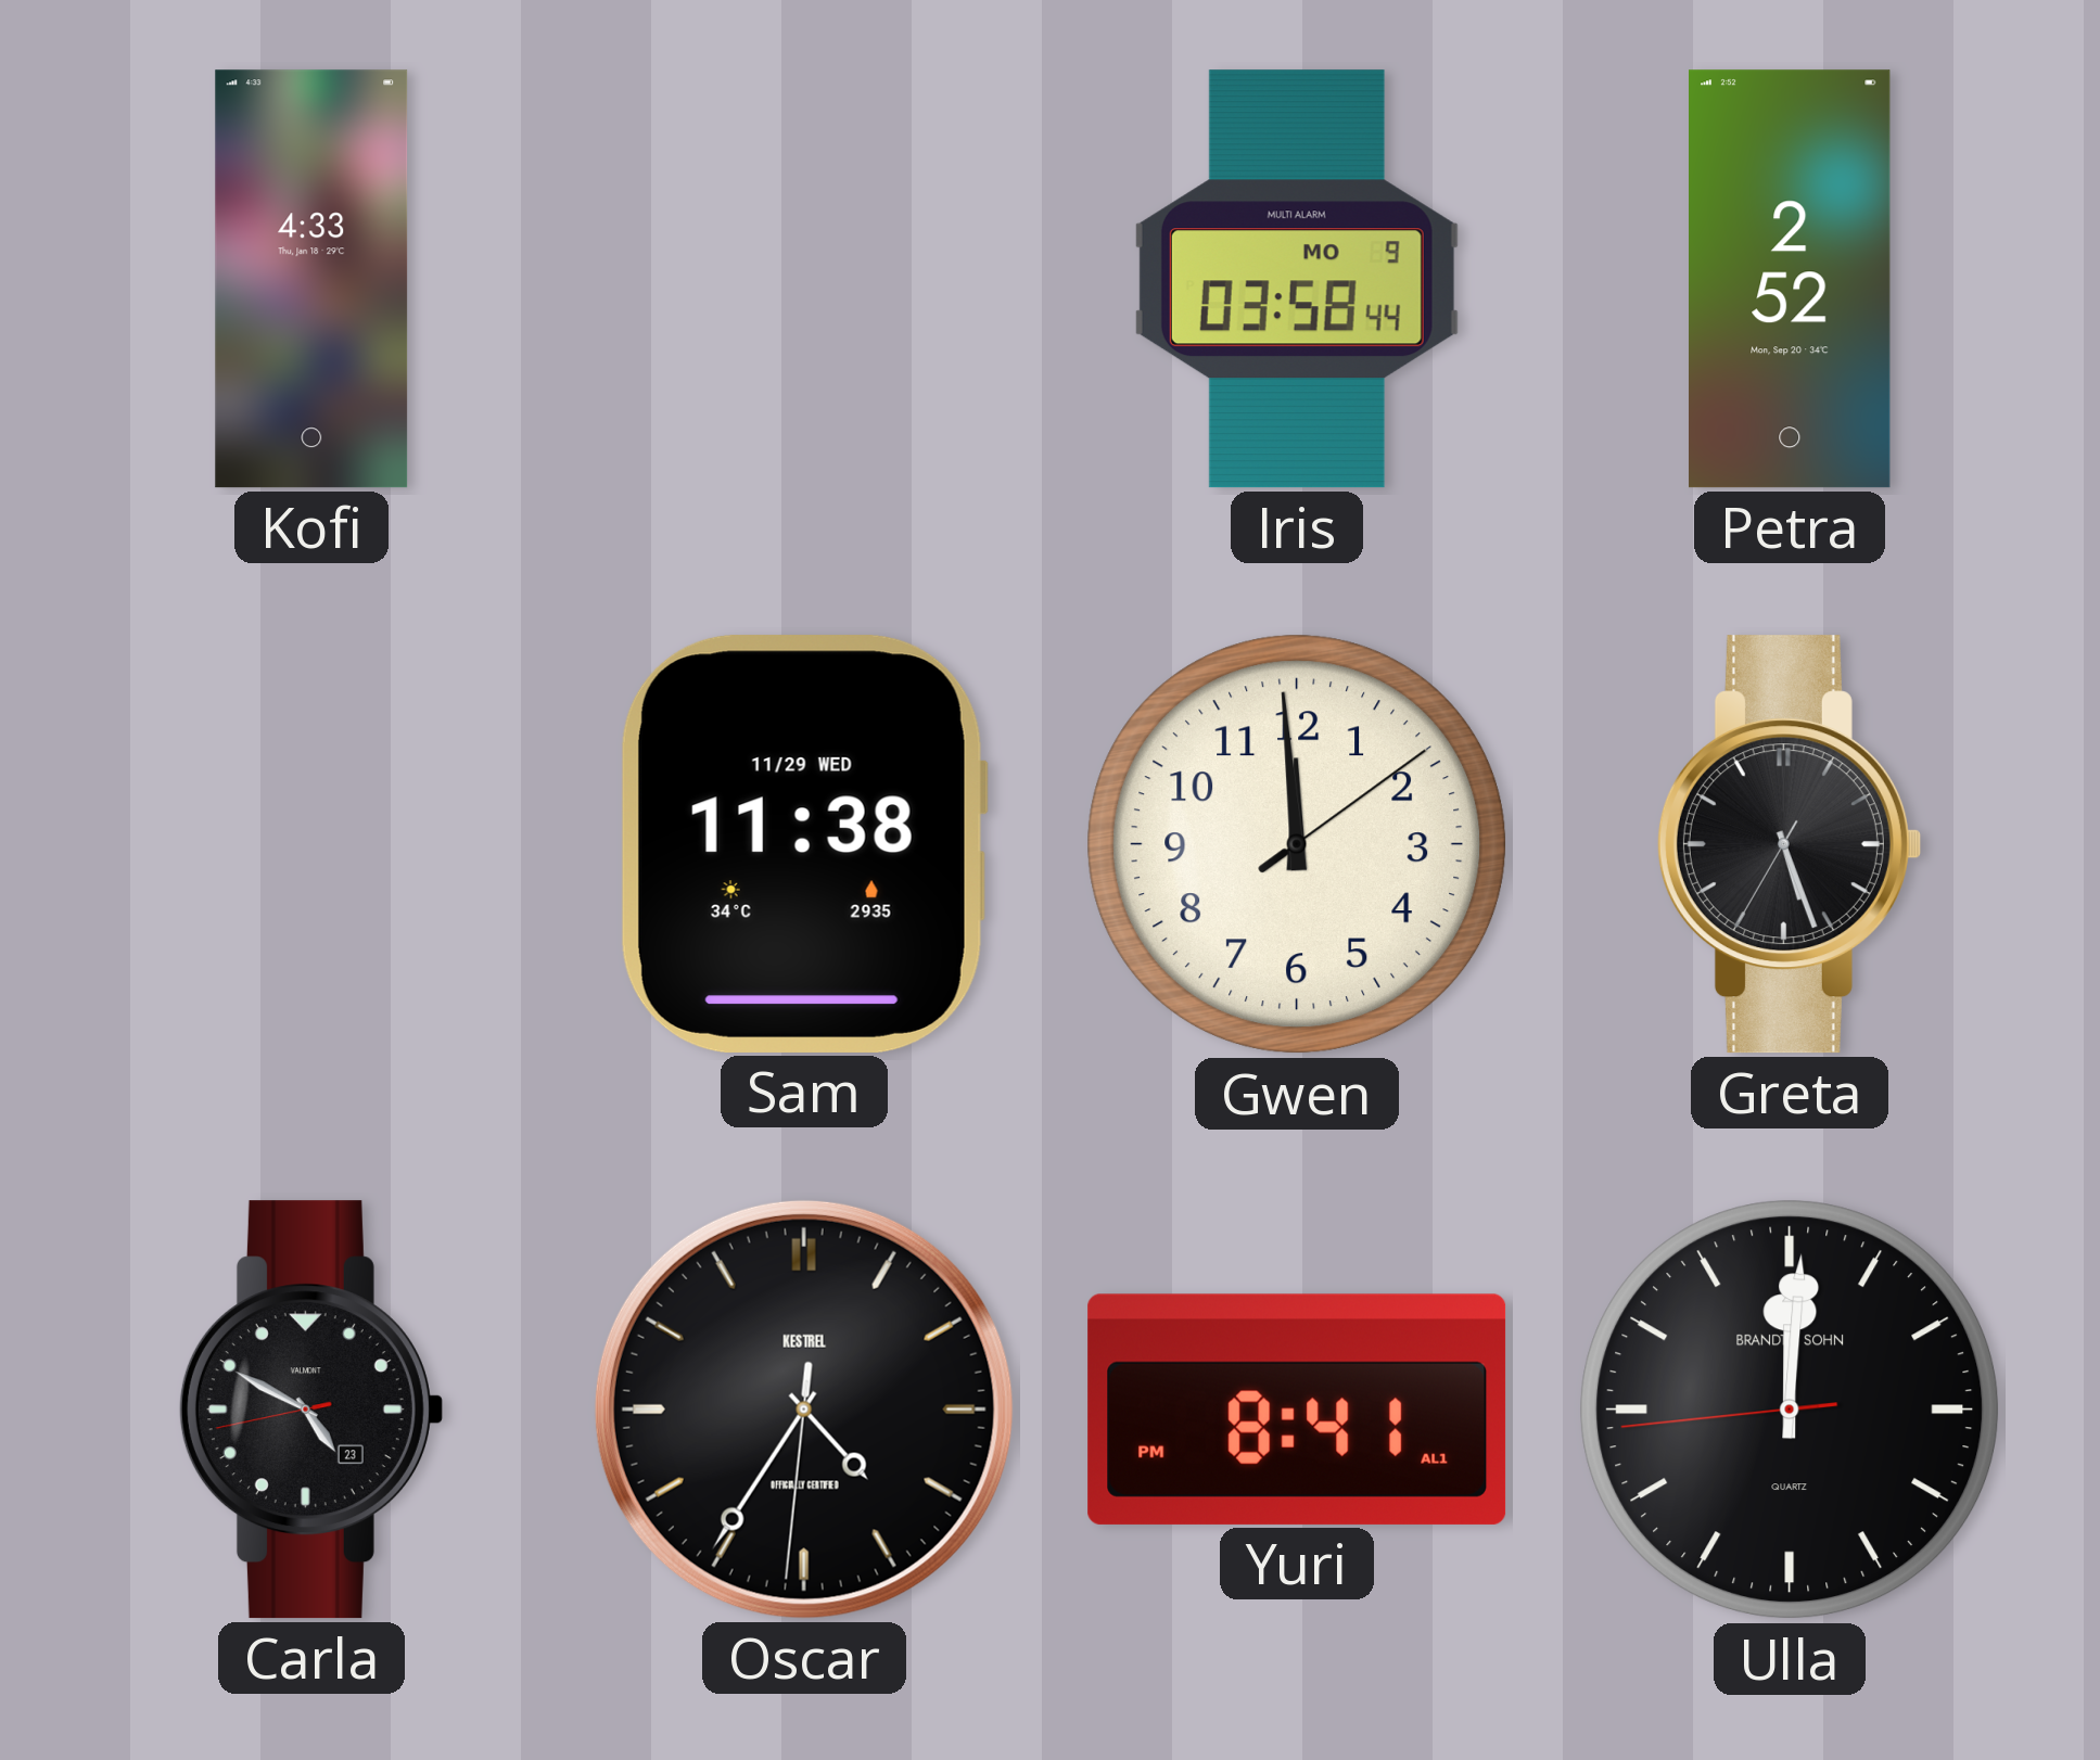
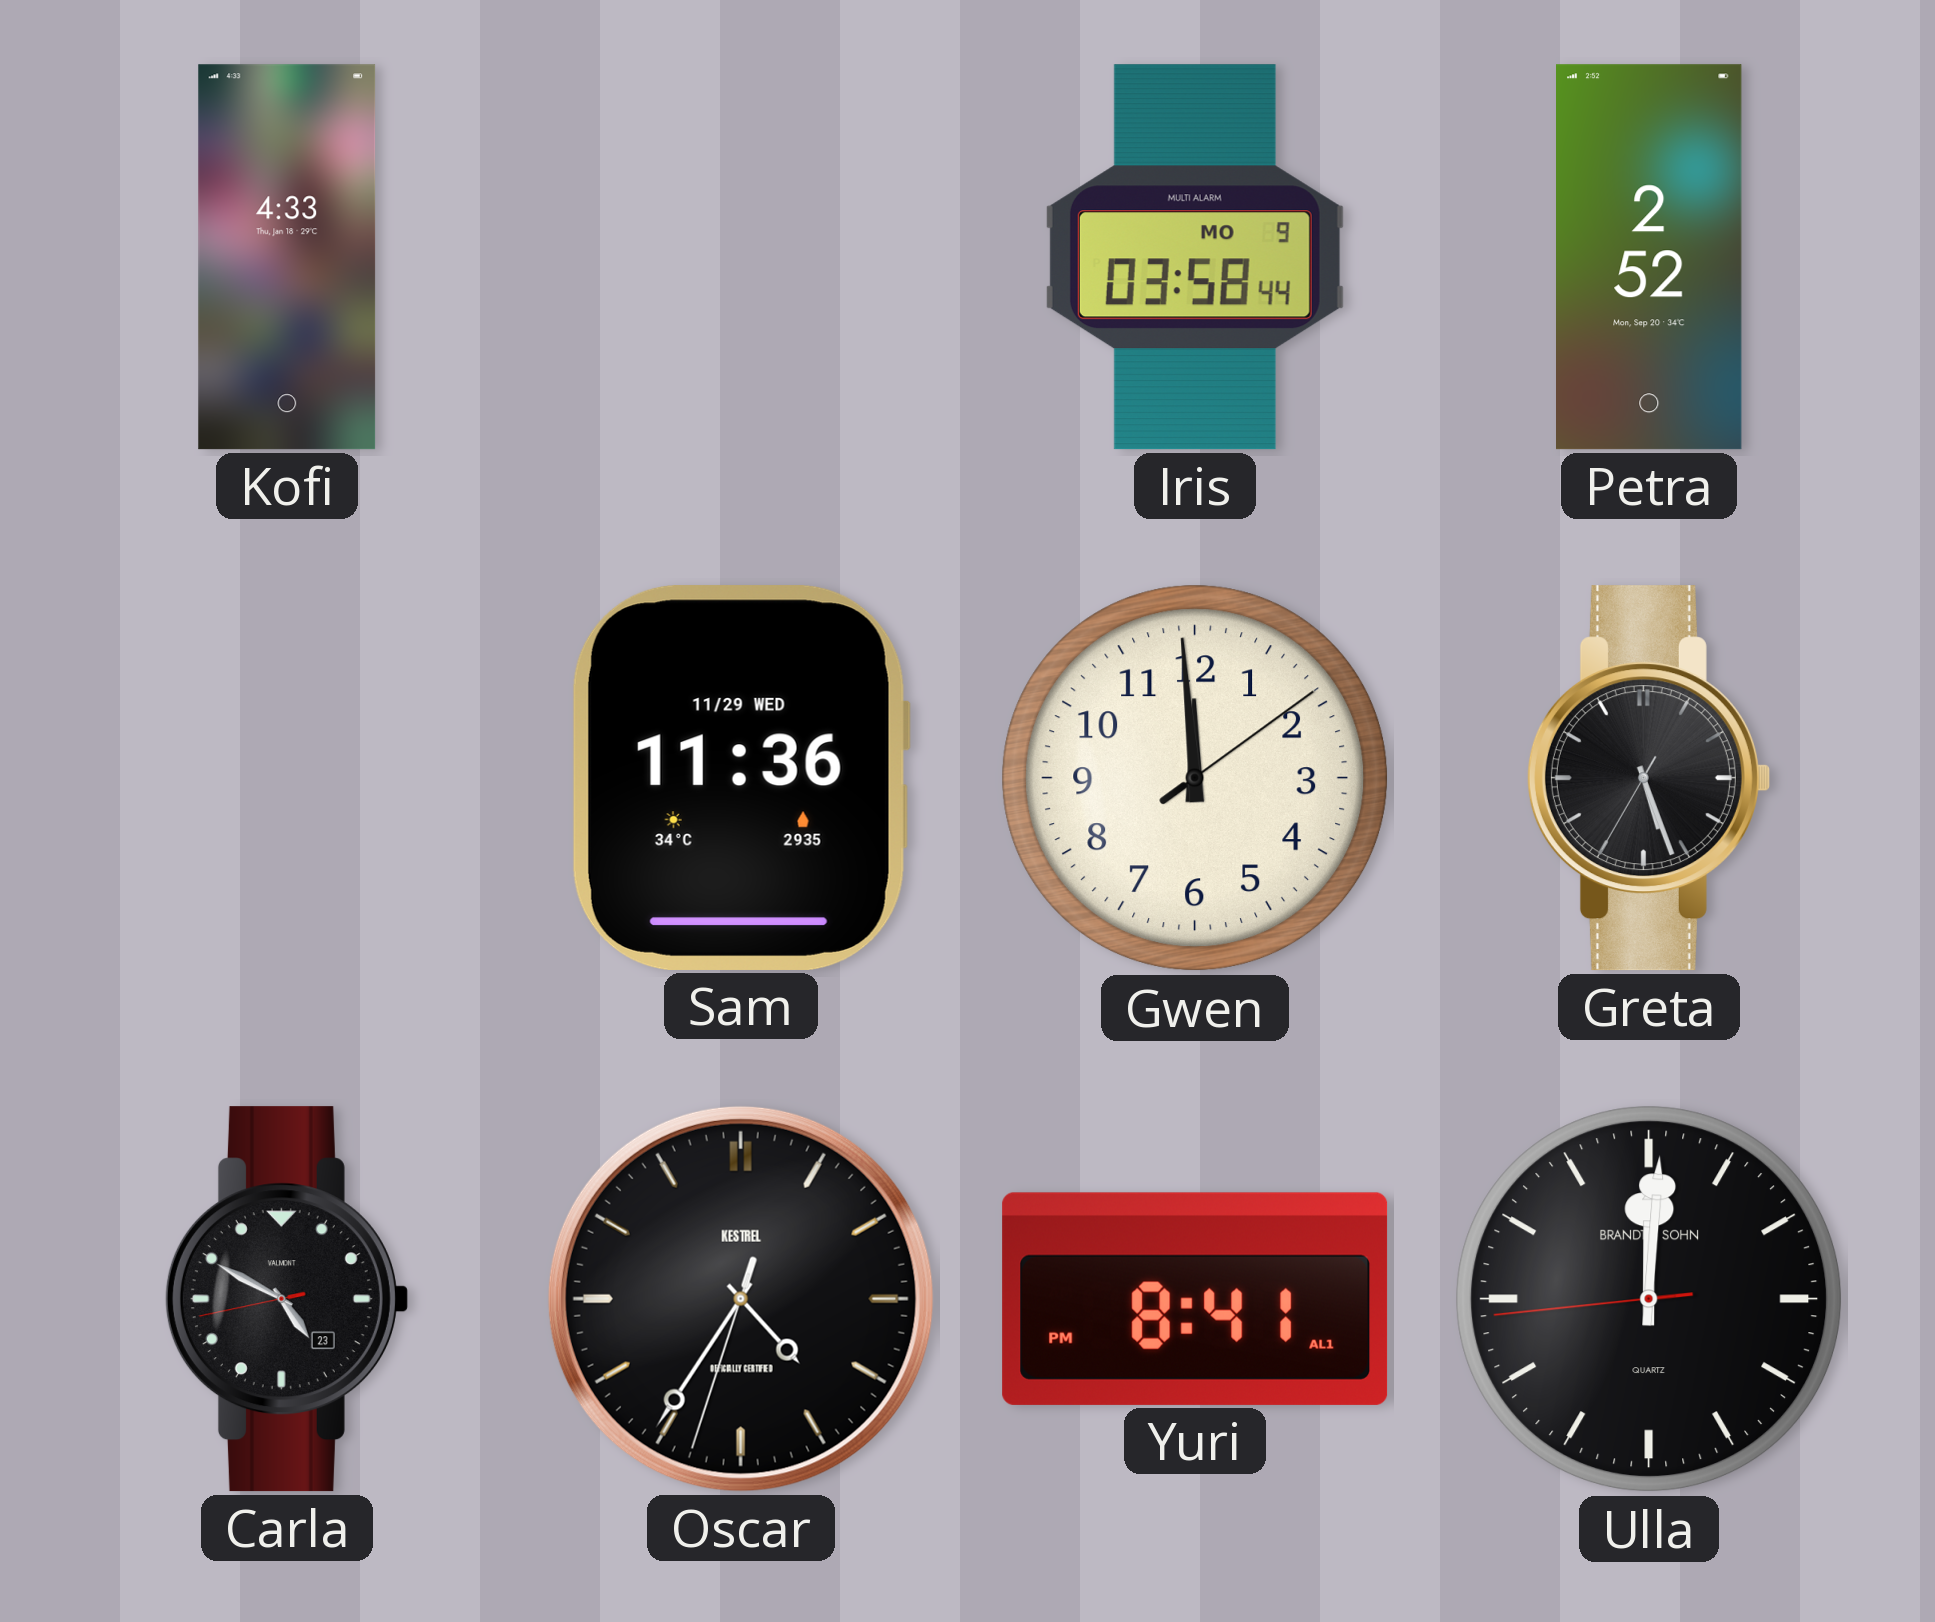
Sam: 11:38 -> 11:36
Oscar: 4:35:31 -> 4:35:33
